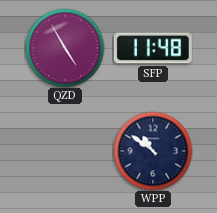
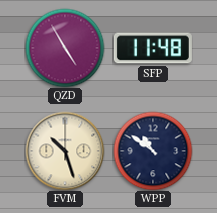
FVM: none -> 10:27
